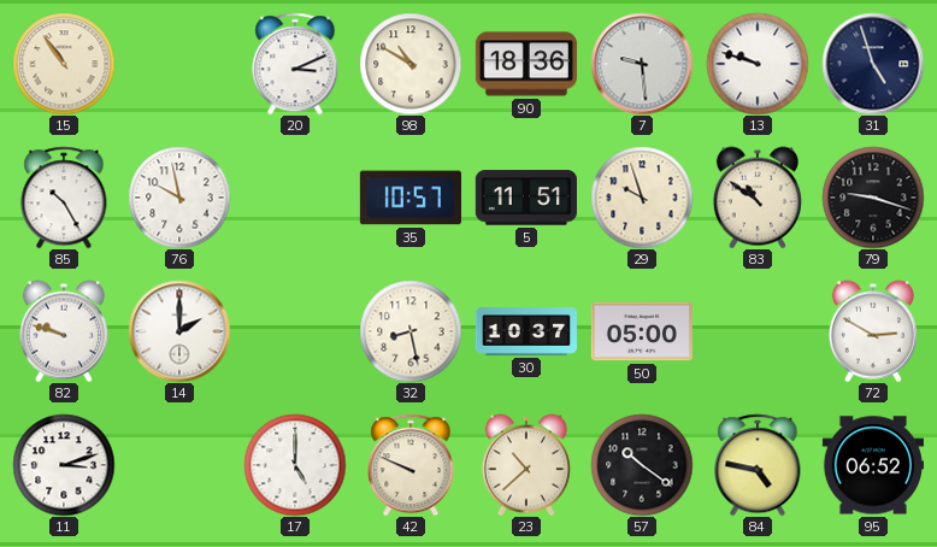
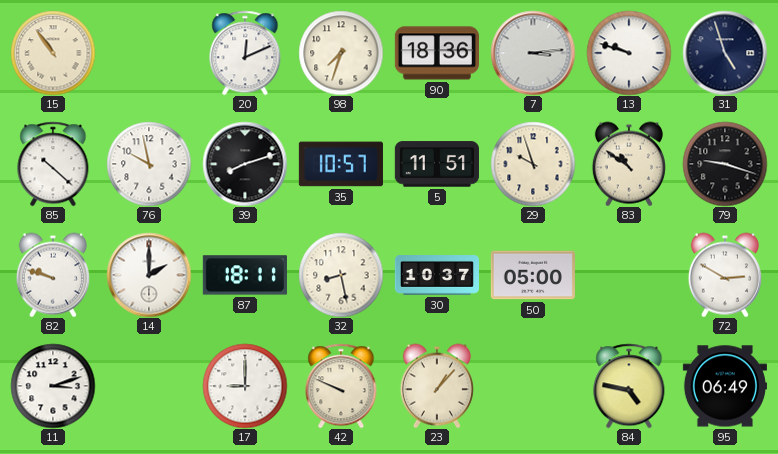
20: 3:11 -> 12:11
98: 10:50 -> 7:33
7: 9:29 -> 3:14
85: 10:25 -> 10:22
39: none -> 8:12
87: none -> 18:11
17: 5:00 -> 9:00
23: 10:38 -> 1:07
57: 10:21 -> none
95: 06:52 -> 06:49
